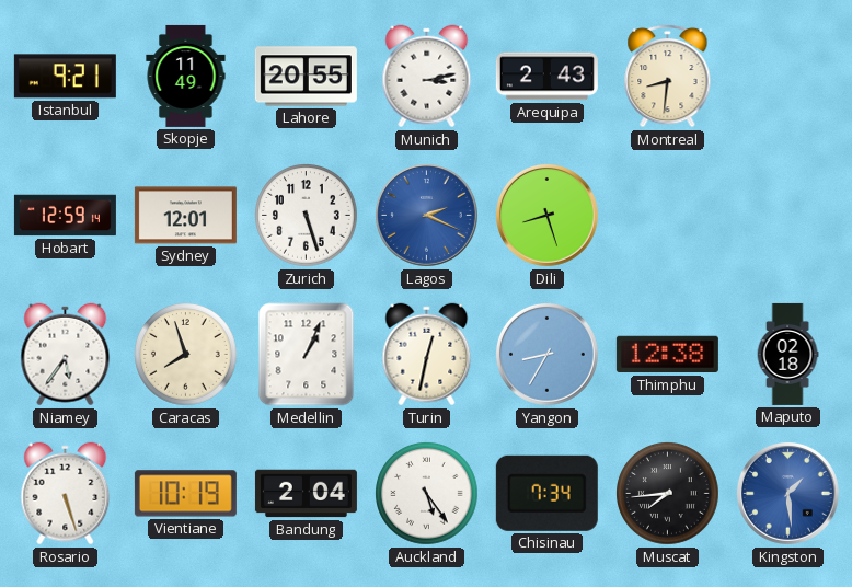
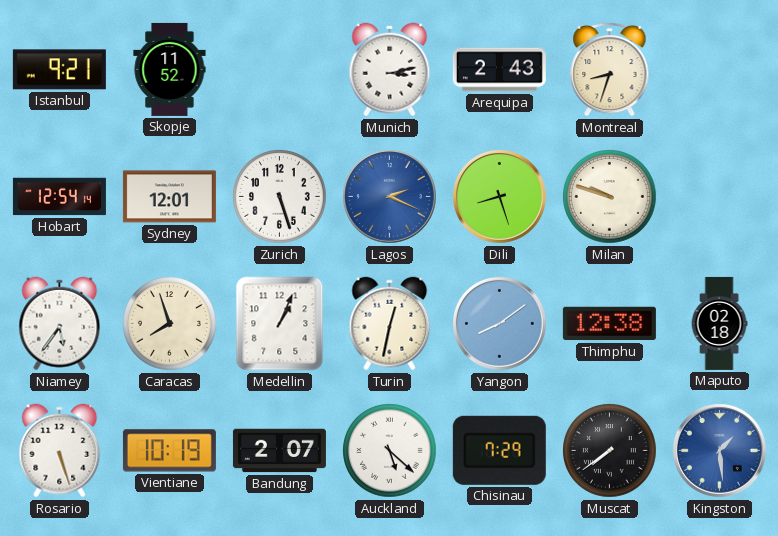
Skopje: 11:49 -> 11:52
Lahore: 20:55 -> none
Montreal: 8:31 -> 8:33
Hobart: 12:59 -> 12:54
Milan: none -> 9:48
Yangon: 8:35 -> 8:09
Bandung: 2:04 -> 2:07
Auckland: 5:24 -> 5:22
Chisinau: 7:34 -> 7:29
Muscat: 7:44 -> 7:39
